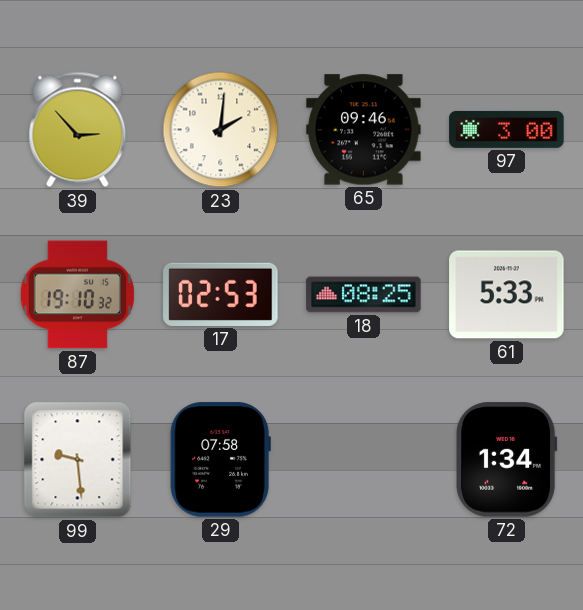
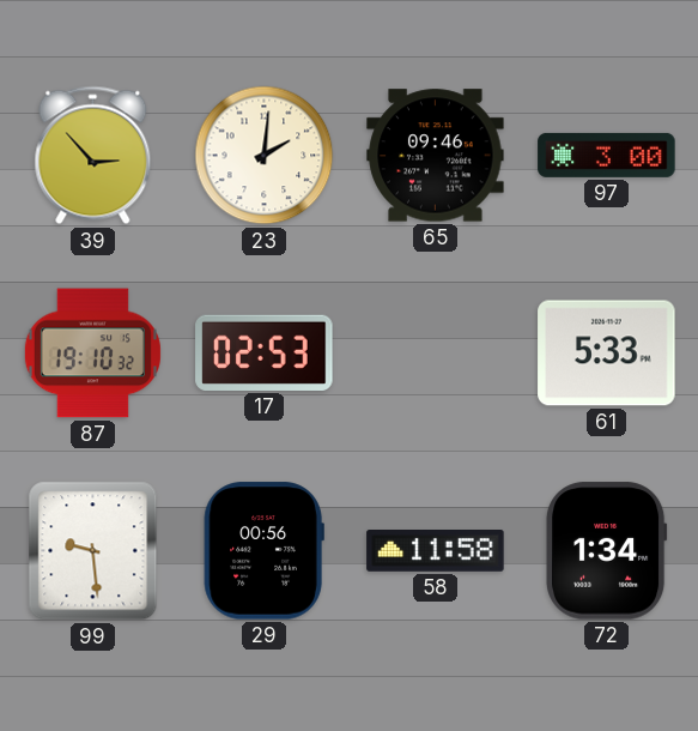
18: 08:25 -> none
29: 07:58 -> 00:56
58: none -> 11:58
